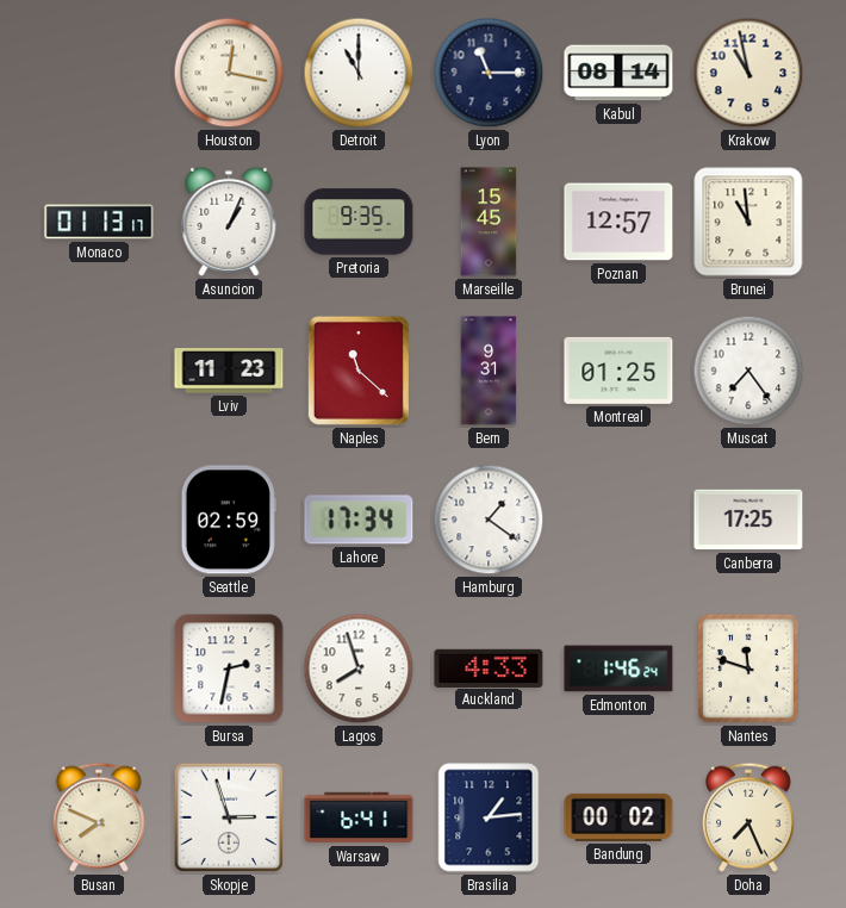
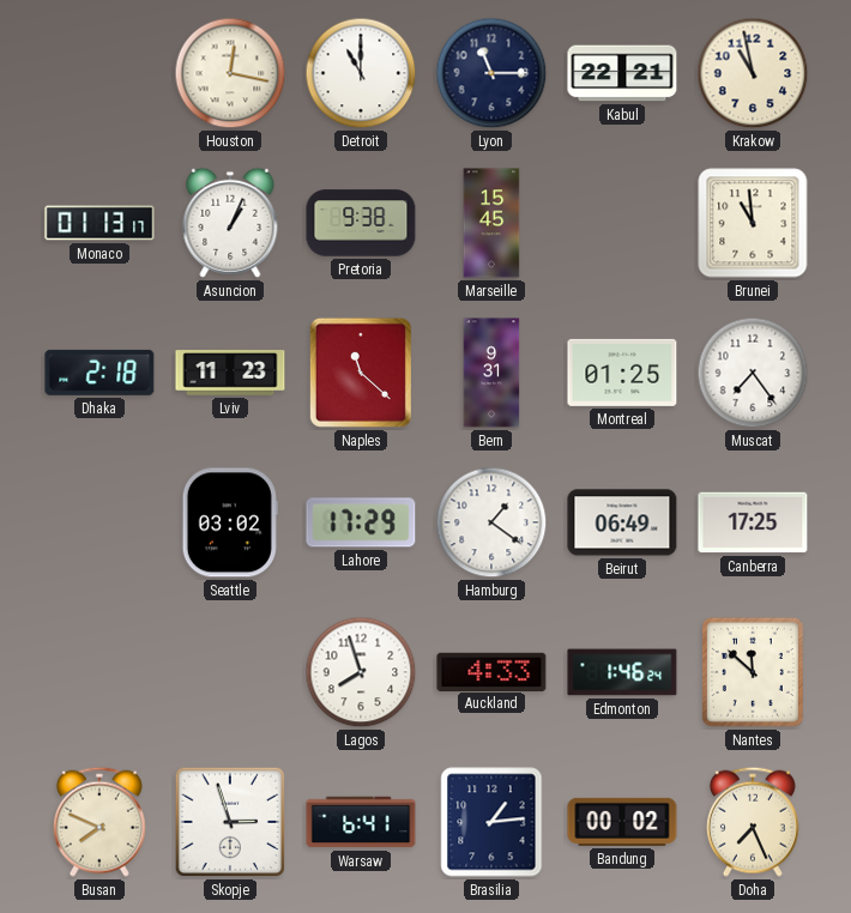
Kabul: 08:14 -> 22:21
Pretoria: 9:35 -> 9:38
Poznan: 12:57 -> none
Dhaka: none -> 2:18
Seattle: 02:59 -> 03:02
Lahore: 17:34 -> 17:29
Beirut: none -> 06:49
Bursa: 2:32 -> none
Nantes: 11:48 -> 11:52
